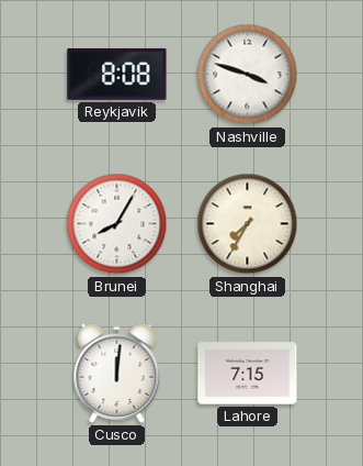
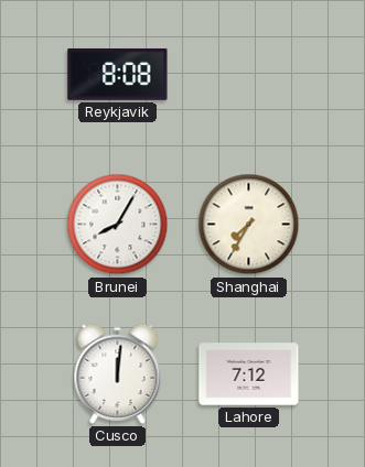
Nashville: 3:48 -> none
Lahore: 7:15 -> 7:12
